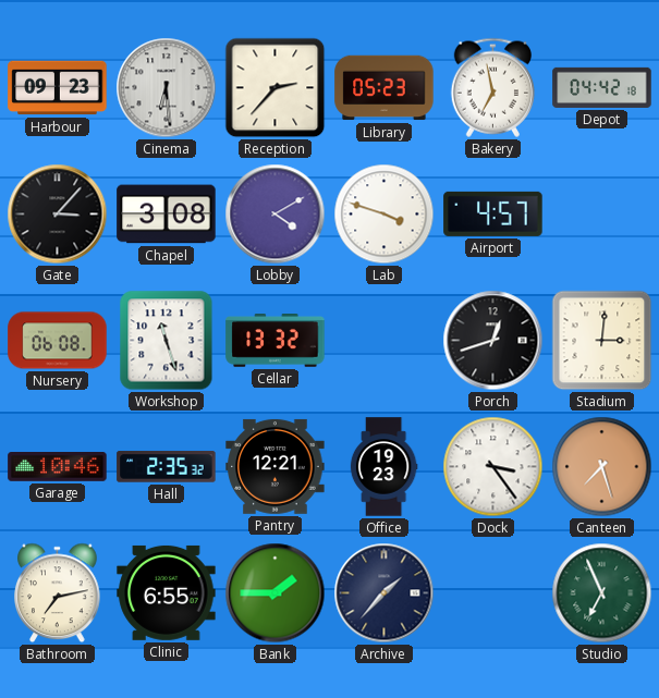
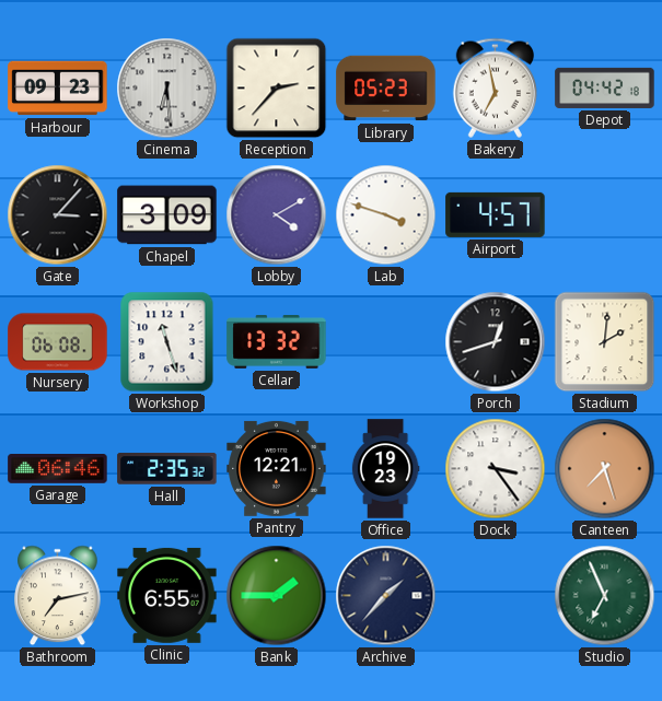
Chapel: 3:08 -> 3:09
Stadium: 3:01 -> 2:01
Garage: 10:46 -> 06:46
